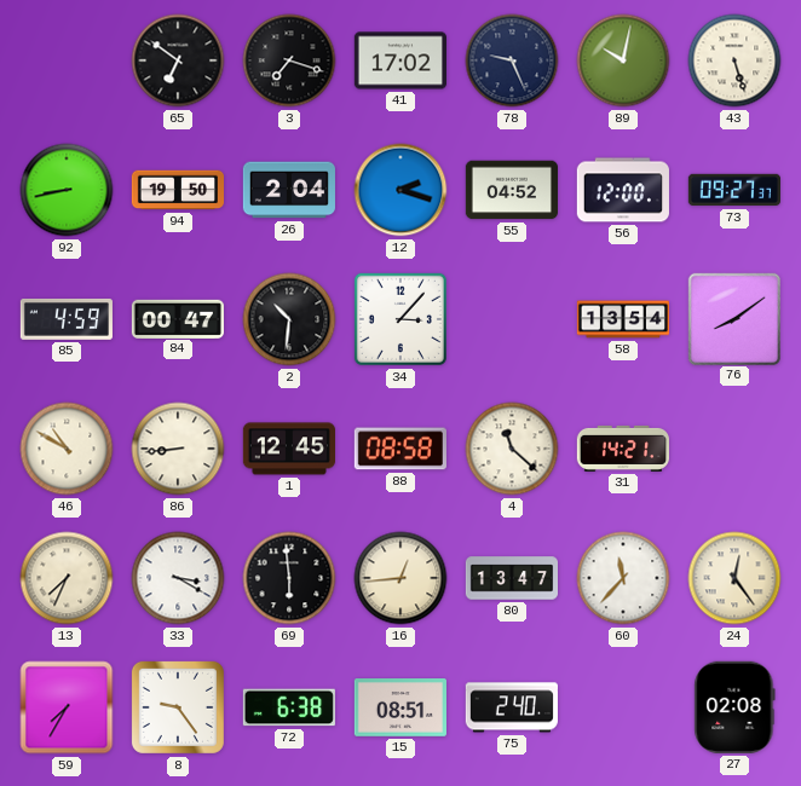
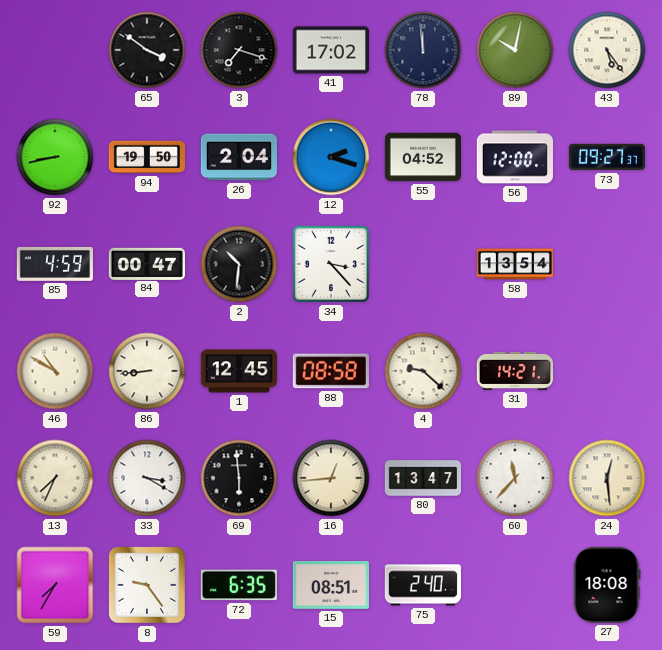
65: 6:51 -> 3:51
78: 9:26 -> 11:59
43: 5:27 -> 5:24
34: 3:07 -> 3:23
76: 8:09 -> none
4: 11:22 -> 9:22
24: 12:24 -> 12:29
72: 6:38 -> 6:35
27: 02:08 -> 18:08
